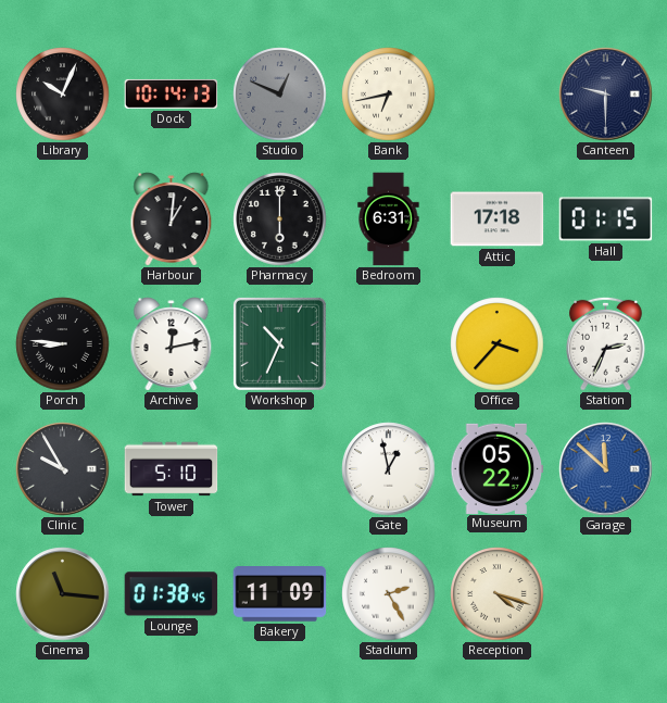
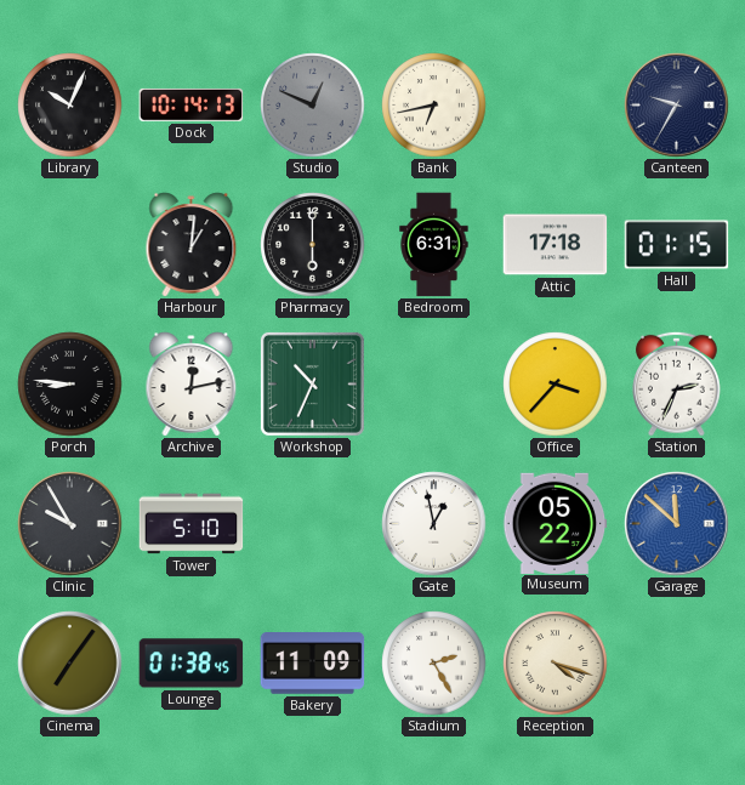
Canteen: 9:30 -> 9:35
Cinema: 11:16 -> 7:06
